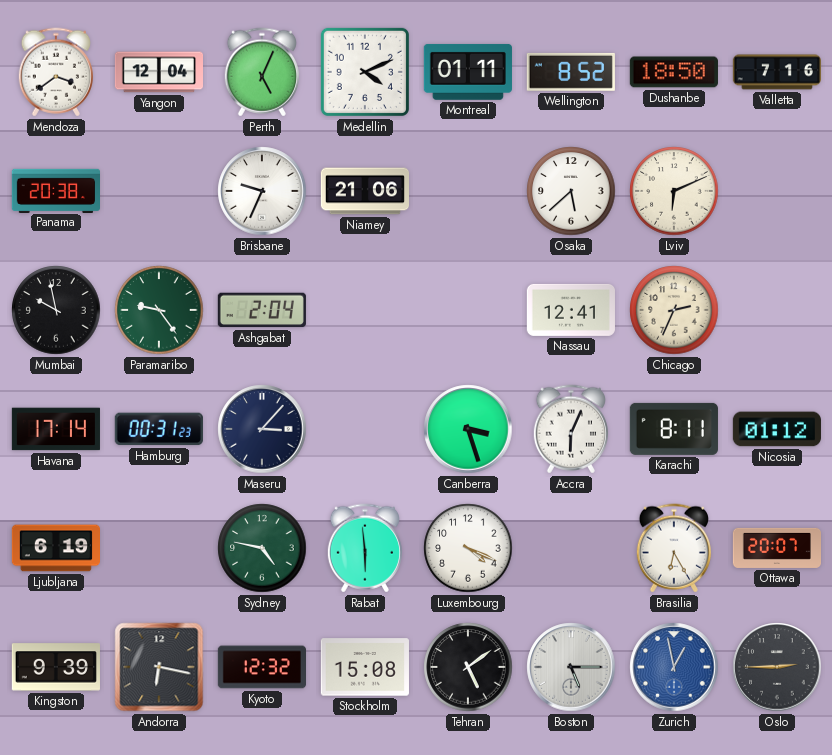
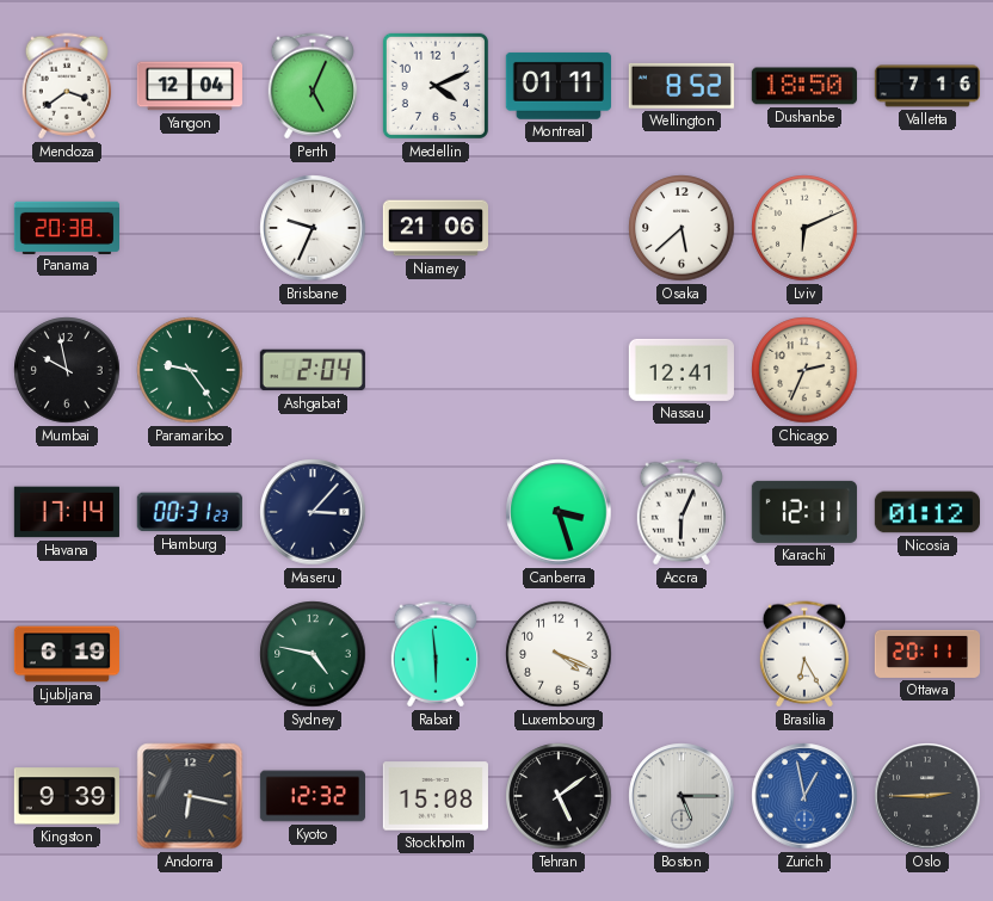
Karachi: 8:11 -> 12:11
Ottawa: 20:07 -> 20:11
